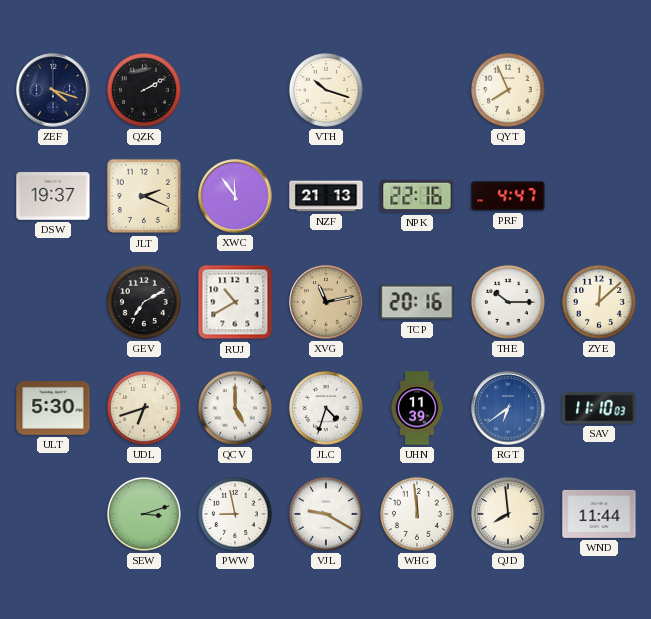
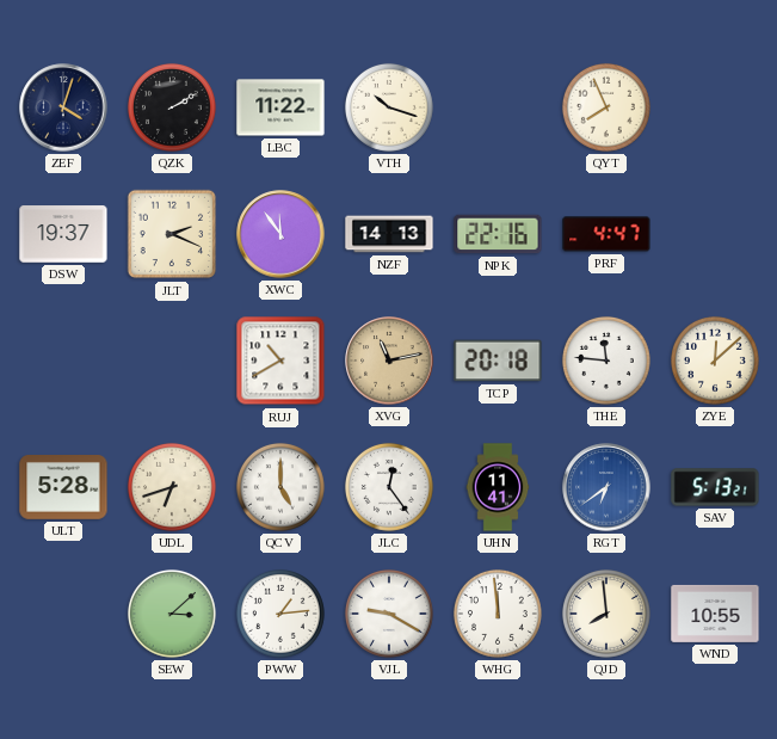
ZEF: 4:18 -> 4:03
LBC: none -> 11:22
NZF: 21:13 -> 14:13
GEV: 7:10 -> none
TCP: 20:16 -> 20:18
THE: 10:15 -> 11:46
ULT: 5:30 -> 5:28
JLC: 4:33 -> 12:24
UHN: 11:39 -> 11:41
SAV: 11:10 -> 5:13
SEW: 3:12 -> 3:08
PWW: 8:58 -> 1:14
WND: 11:44 -> 10:55
